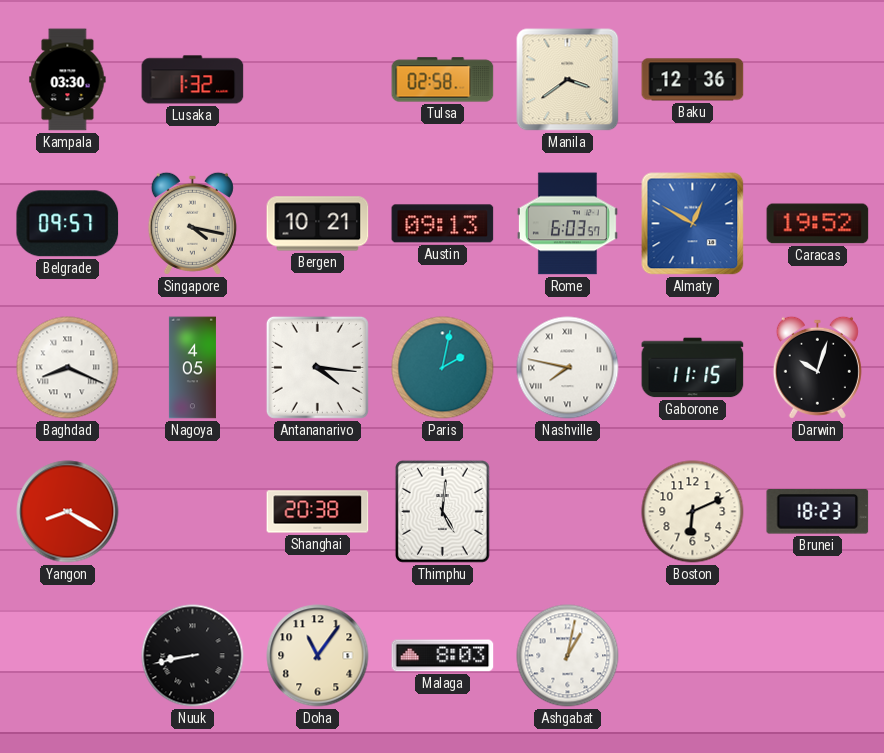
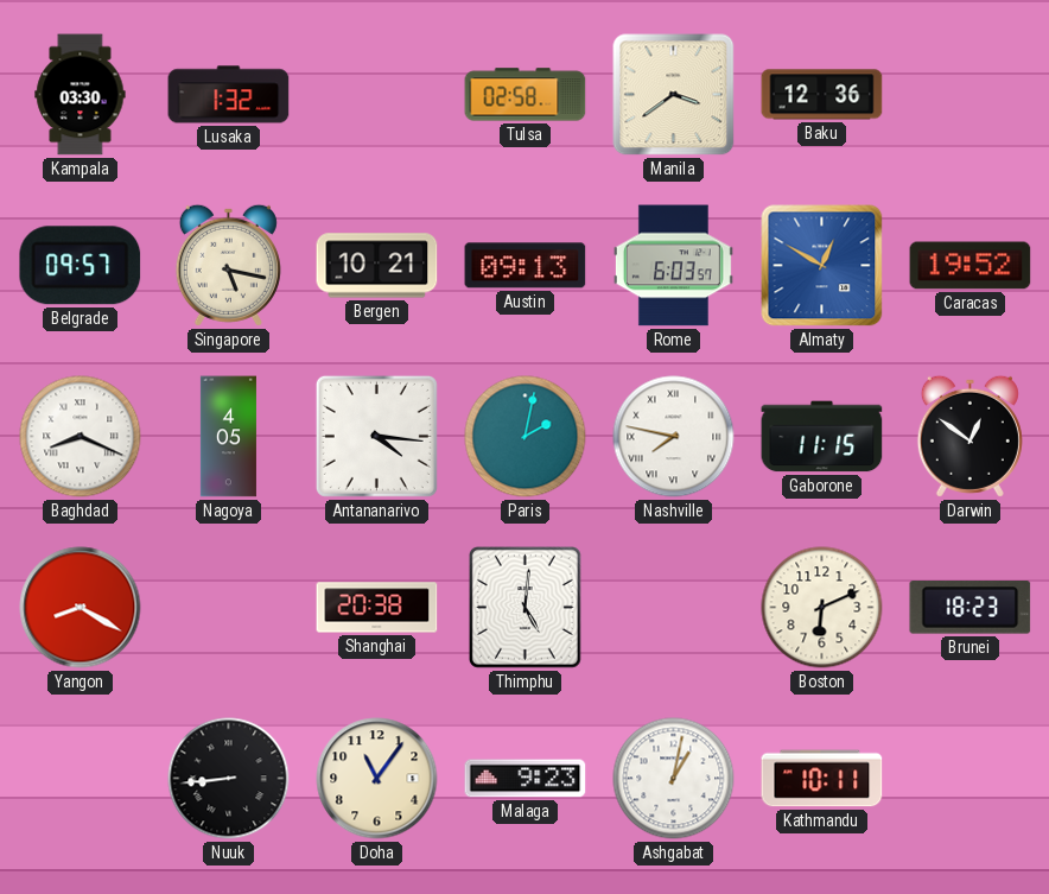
Singapore: 4:17 -> 5:17
Darwin: 10:03 -> 12:51
Nuuk: 8:43 -> 8:44
Malaga: 8:03 -> 9:23
Kathmandu: none -> 10:11
